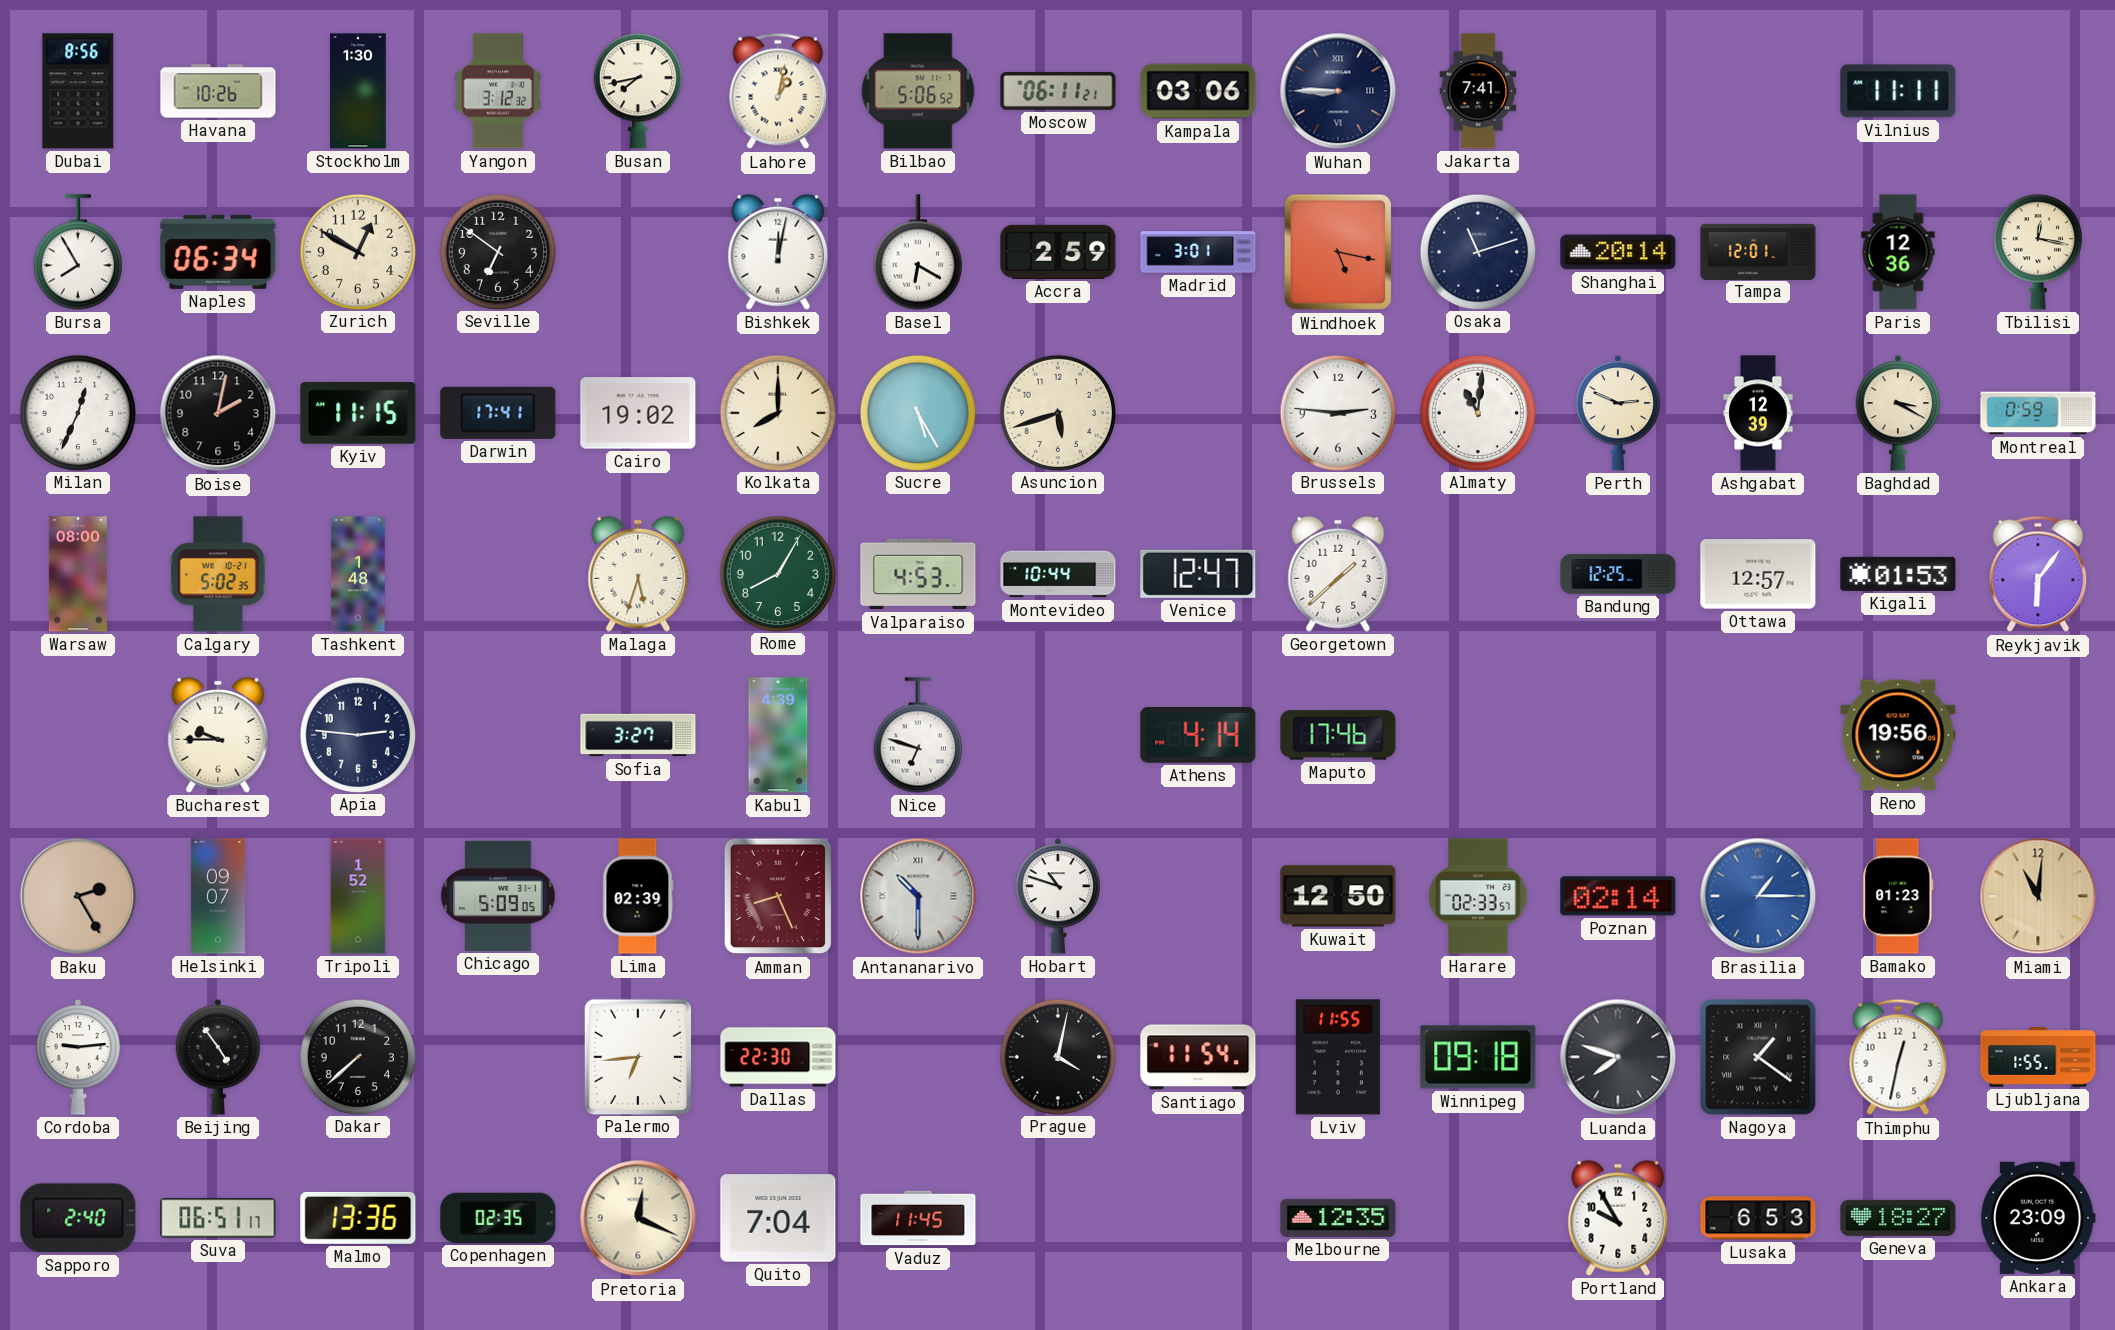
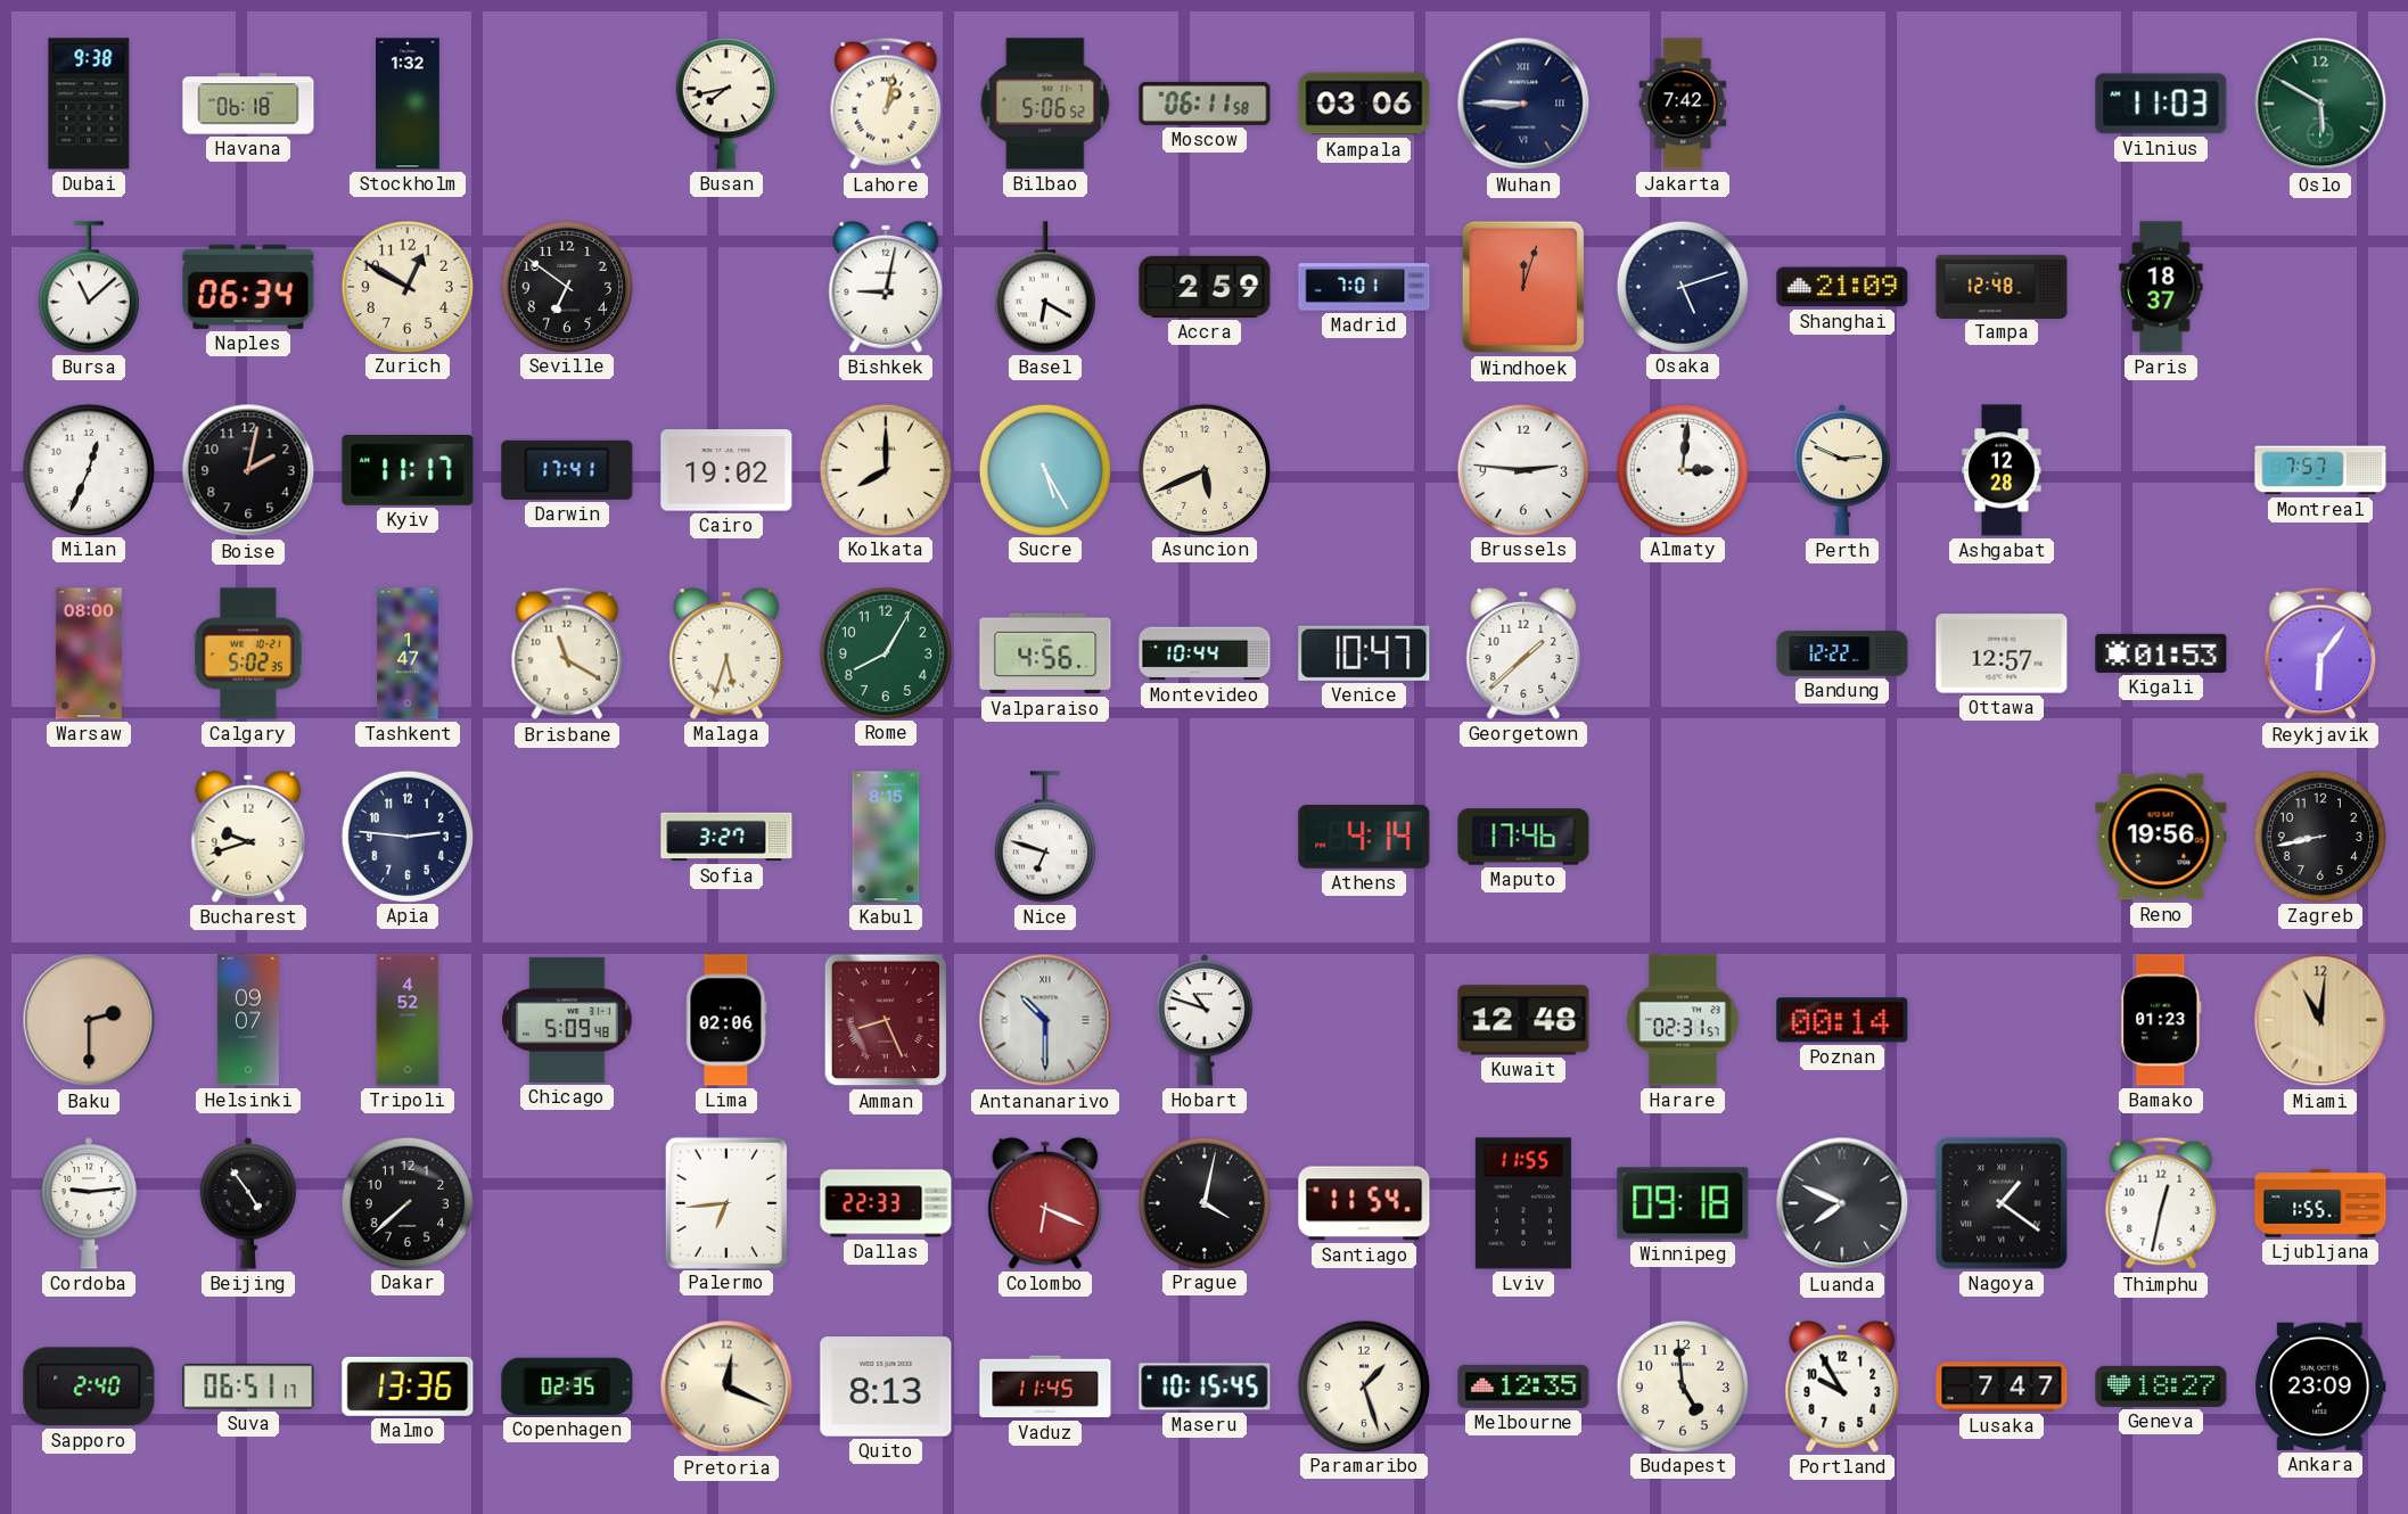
Dubai: 8:56 -> 9:38
Havana: 10:26 -> 06:18
Stockholm: 1:30 -> 1:32
Yangon: 3:12 -> none
Moscow: 06:11:21 -> 06:11:58
Jakarta: 7:41 -> 7:42
Vilnius: 11:11 -> 11:03
Oslo: none -> 5:50
Bursa: 7:55 -> 11:08
Bishkek: 12:02 -> 9:02
Madrid: 3:01 -> 7:01
Windhoek: 5:17 -> 12:03
Osaka: 11:12 -> 5:12
Shanghai: 20:14 -> 21:09
Tampa: 12:01 -> 12:48
Paris: 12:36 -> 18:37
Tbilisi: 12:17 -> none
Kyiv: 11:15 -> 11:17
Asuncion: 5:42 -> 5:41
Almaty: 11:01 -> 3:01
Ashgabat: 12:39 -> 12:28
Baghdad: 3:20 -> none
Montreal: 0:59 -> 7:57
Tashkent: 1:48 -> 1:47
Brisbane: none -> 11:20
Valparaiso: 4:53 -> 4:56
Venice: 12:47 -> 10:47
Bandung: 12:25 -> 12:22
Bucharest: 9:45 -> 9:42
Kabul: 4:39 -> 8:15
Zagreb: none -> 8:43
Baku: 2:25 -> 2:30
Tripoli: 1:52 -> 4:52
Chicago: 5:09:05 -> 5:09:48
Lima: 02:39 -> 02:06
Kuwait: 12:50 -> 12:48
Harare: 02:33 -> 02:31
Poznan: 02:14 -> 00:14
Brasilia: 1:15 -> none
Dallas: 22:30 -> 22:33
Colombo: none -> 6:19
Luanda: 7:48 -> 7:49
Quito: 7:04 -> 8:13
Maseru: none -> 10:15
Paramaribo: none -> 1:27
Budapest: none -> 4:59
Lusaka: 6:53 -> 7:47
